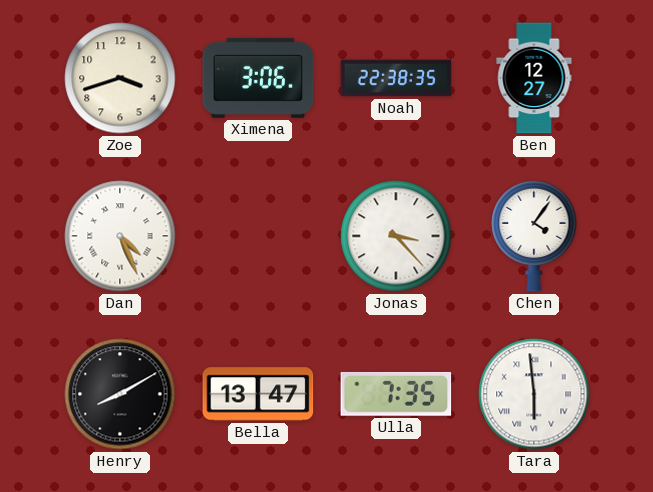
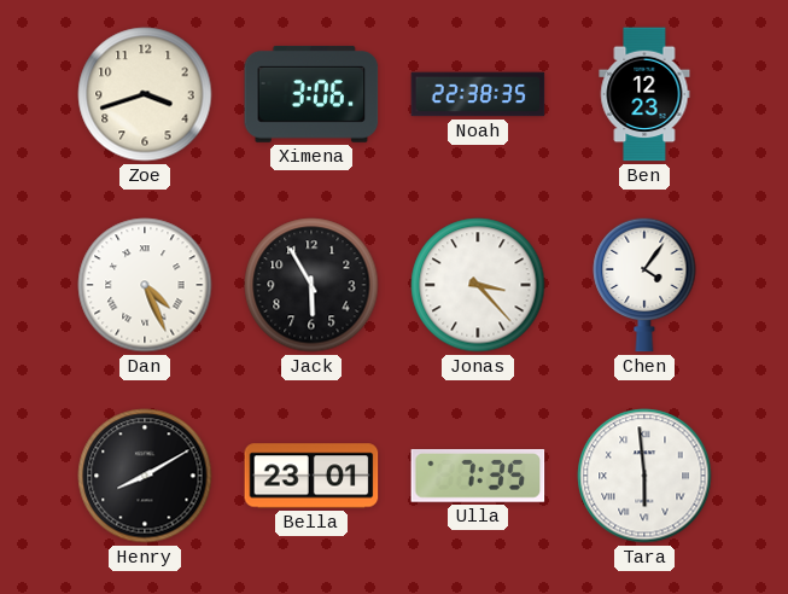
Ben: 12:27 -> 12:23
Jack: none -> 5:55
Bella: 13:47 -> 23:01
